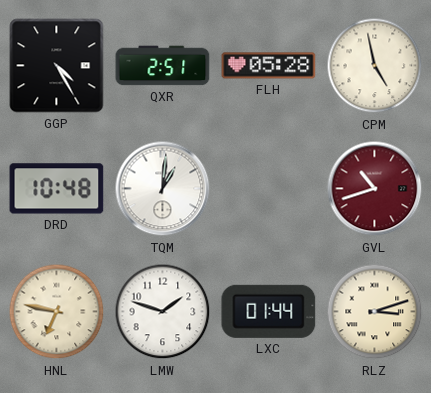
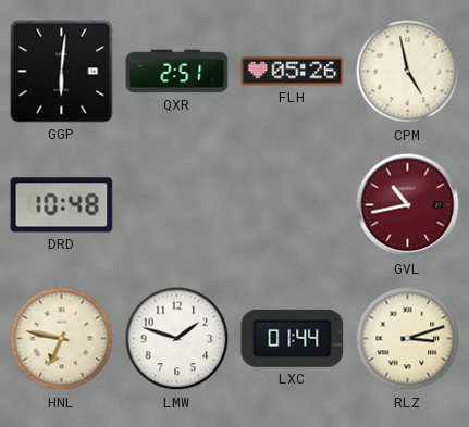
GGP: 4:25 -> 6:01
FLH: 05:28 -> 05:26
TQM: 1:01 -> none
GVL: 10:42 -> 10:43
